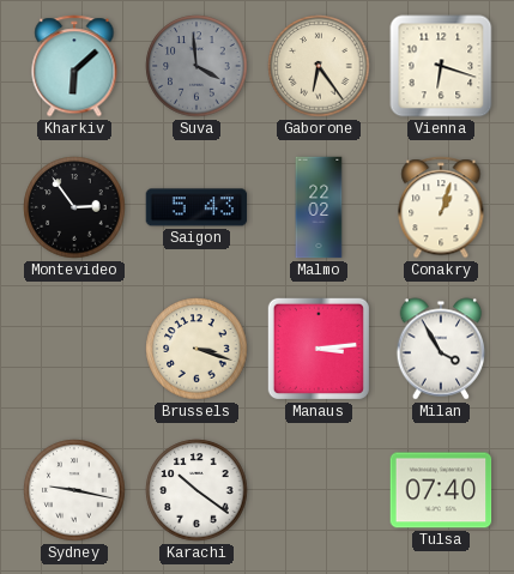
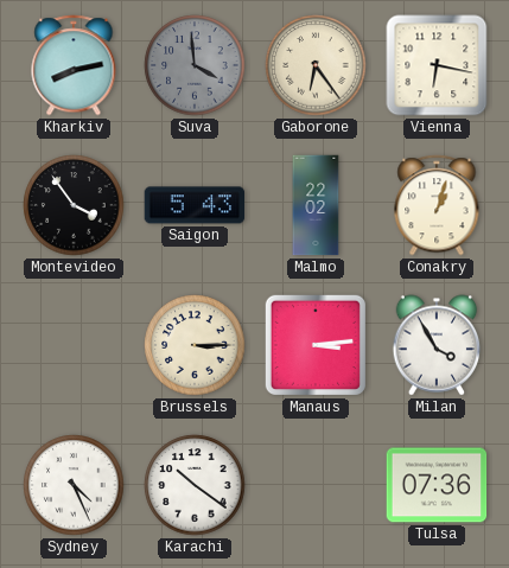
Kharkiv: 6:08 -> 8:13
Vienna: 6:18 -> 6:17
Montevideo: 2:54 -> 3:54
Brussels: 3:18 -> 3:15
Sydney: 9:17 -> 4:26
Tulsa: 07:40 -> 07:36
